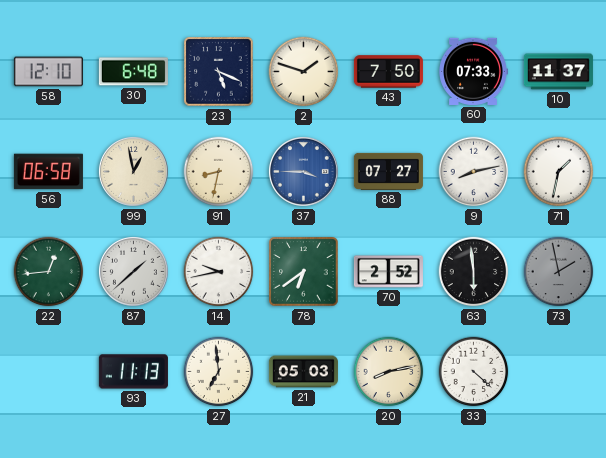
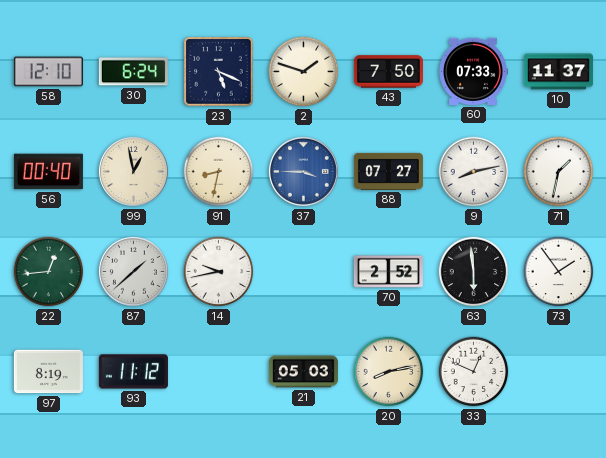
30: 6:48 -> 6:24
56: 06:58 -> 00:40
78: 6:39 -> none
73: 1:58 -> 1:54
73 dial: grey -> white
97: none -> 8:19
93: 11:13 -> 11:12
27: 6:59 -> none
33: 4:22 -> 12:49
